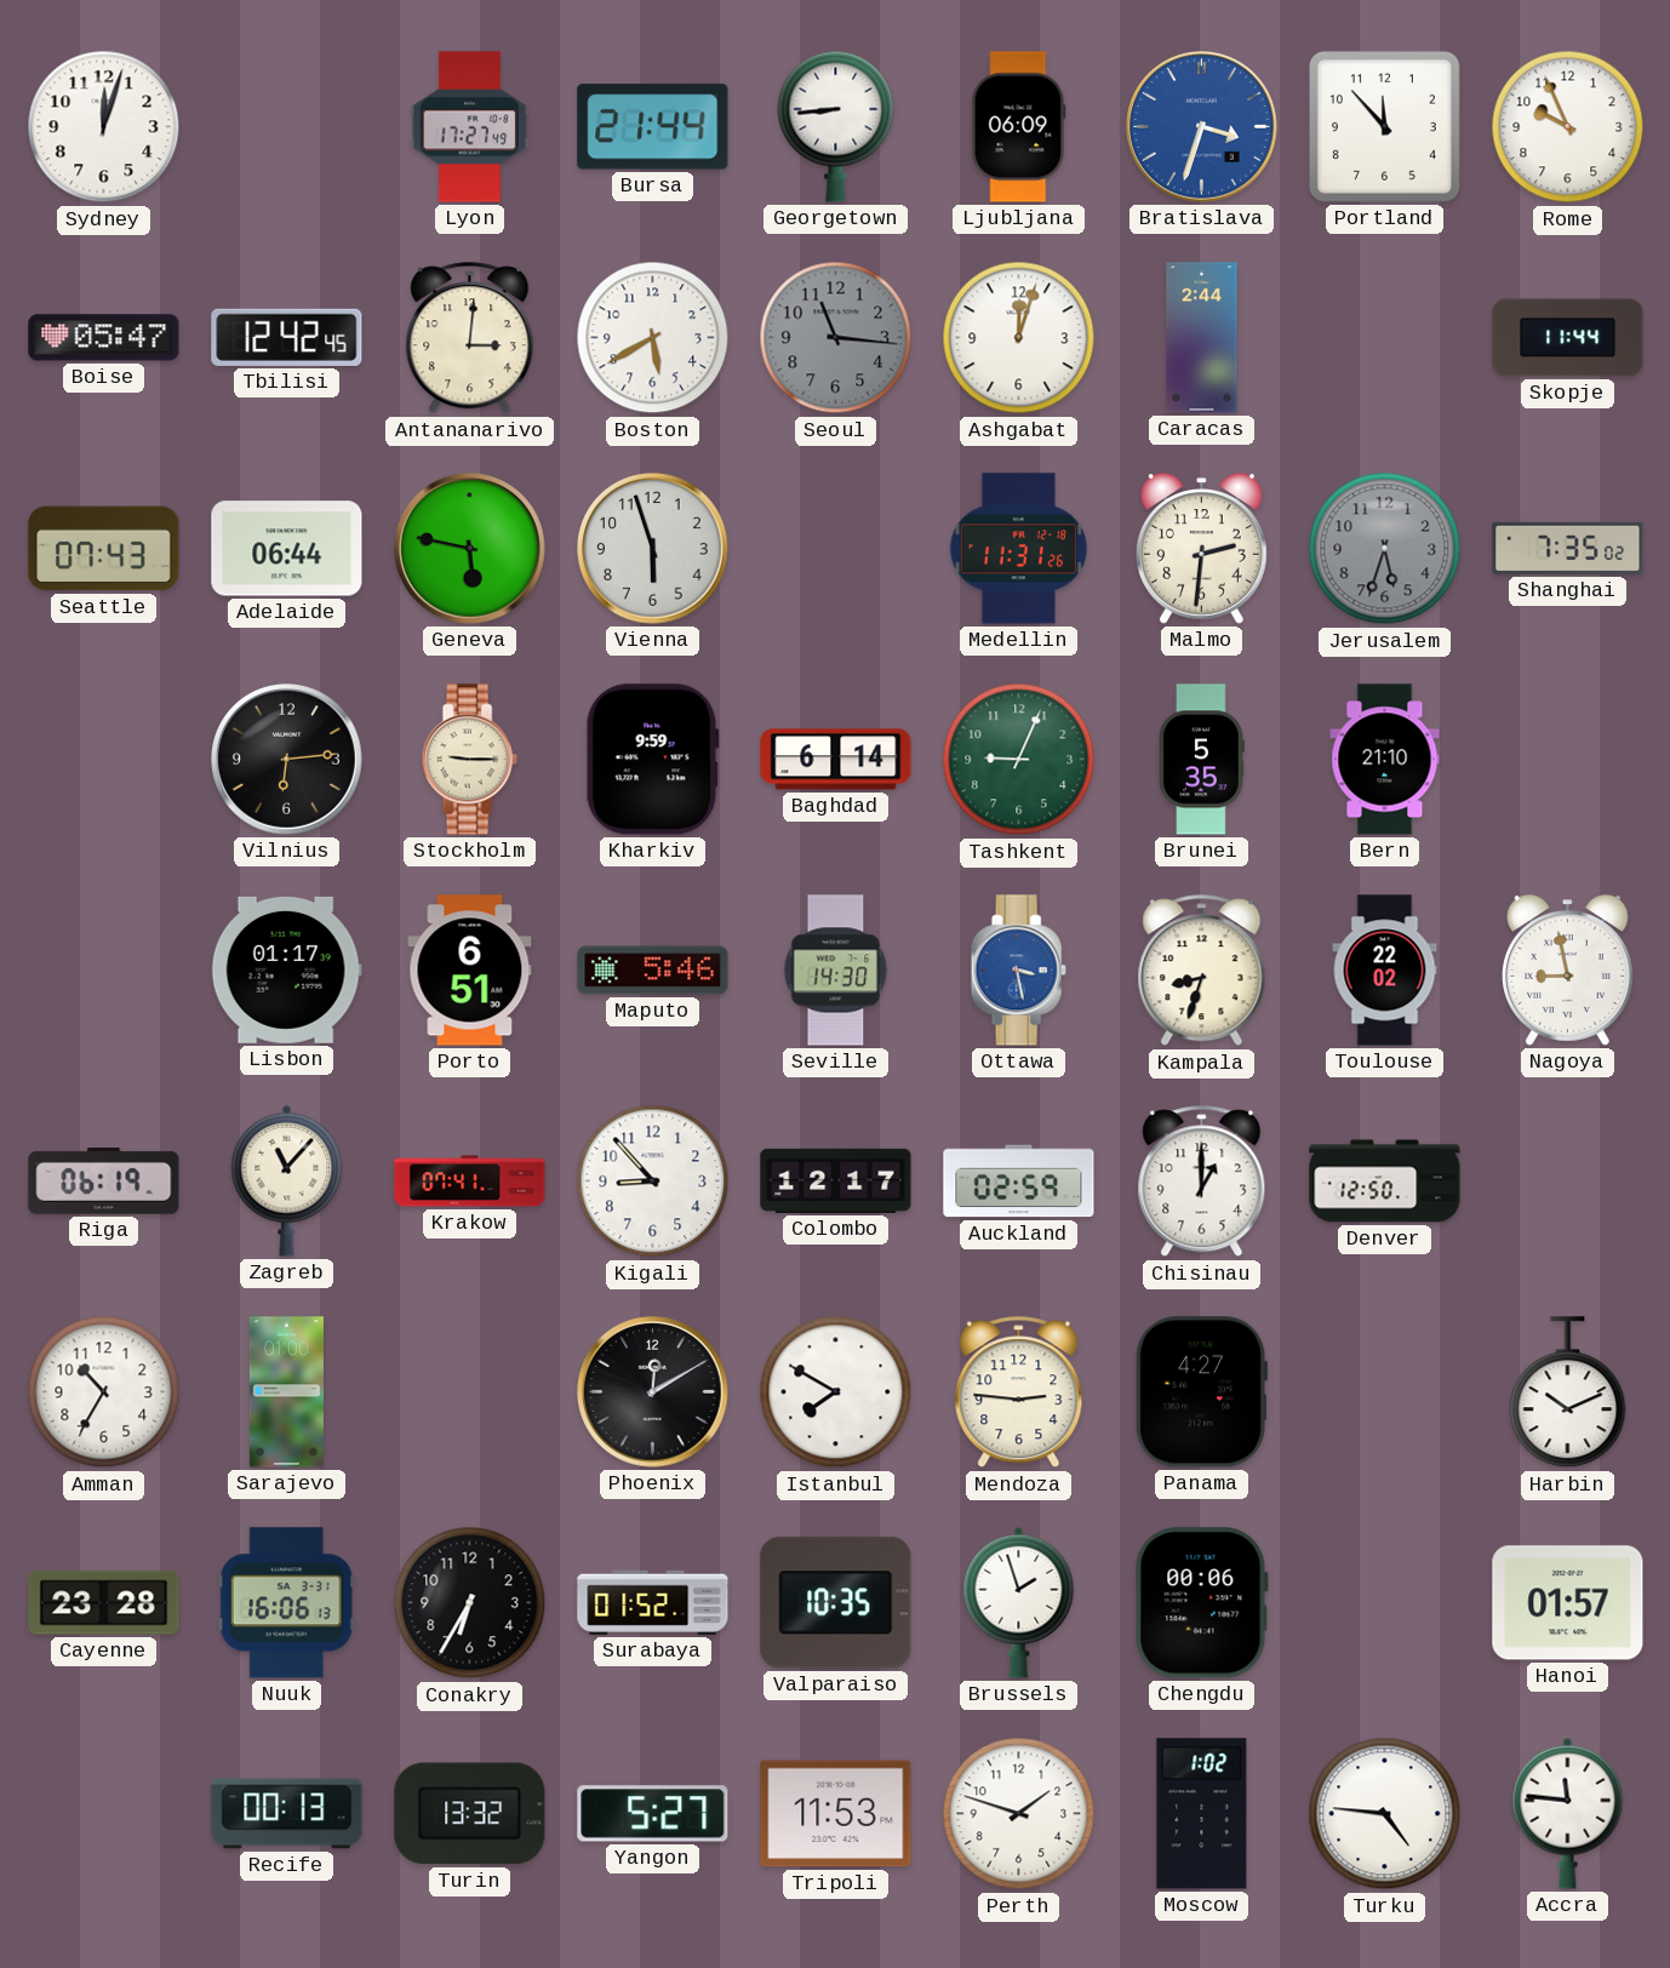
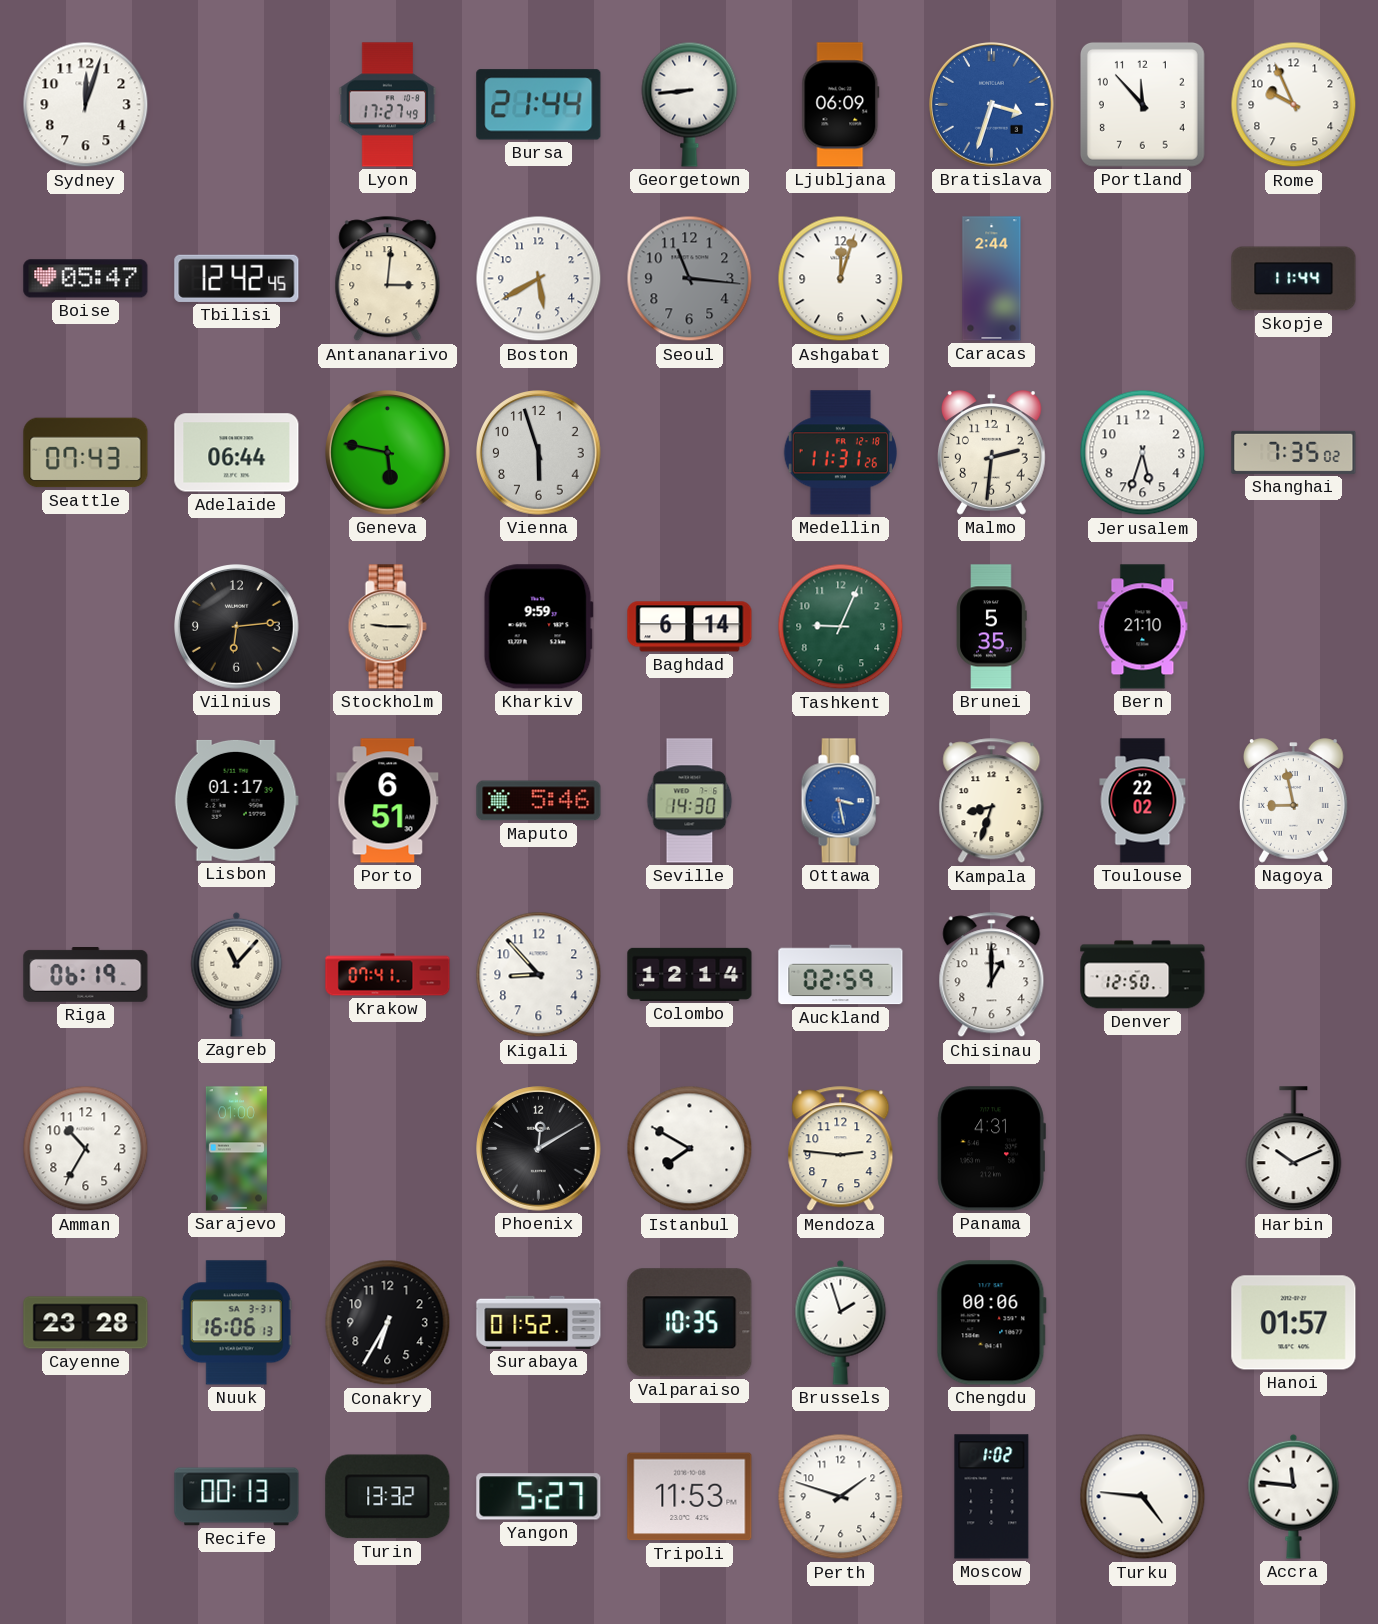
Jerusalem dial: grey -> white
Colombo: 12:17 -> 12:14
Panama: 4:27 -> 4:31
